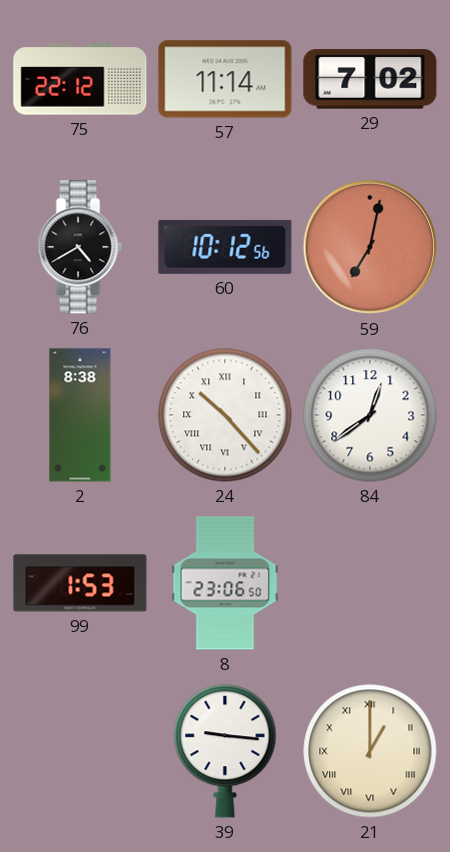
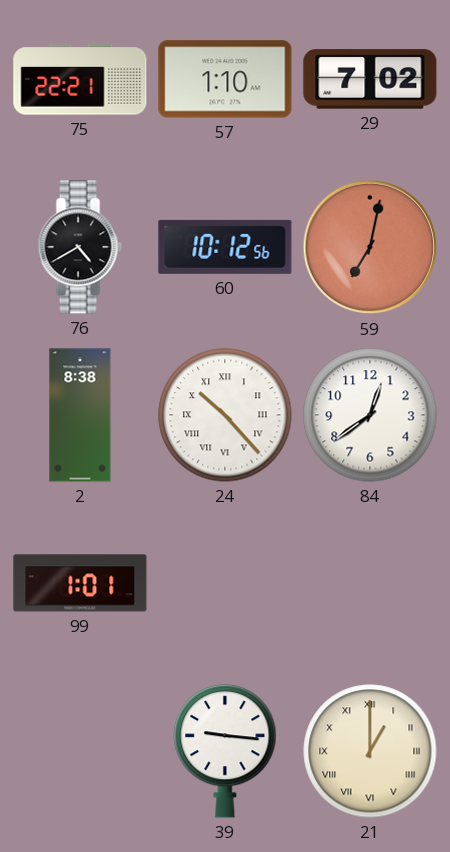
75: 22:12 -> 22:21
57: 11:14 -> 1:10
99: 1:53 -> 1:01
8: 23:06 -> none
